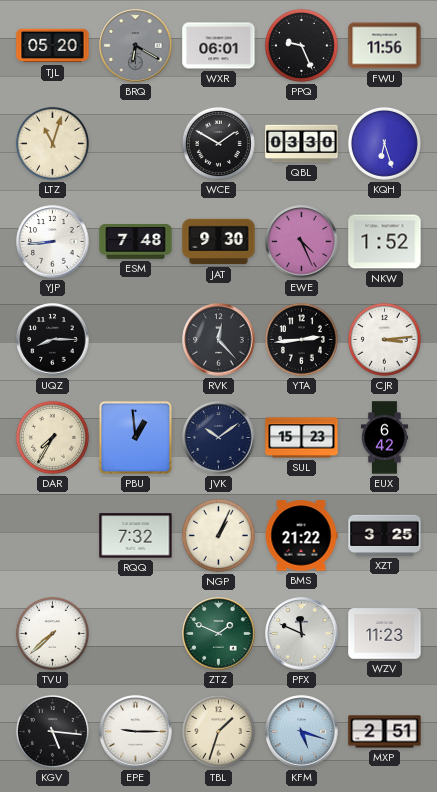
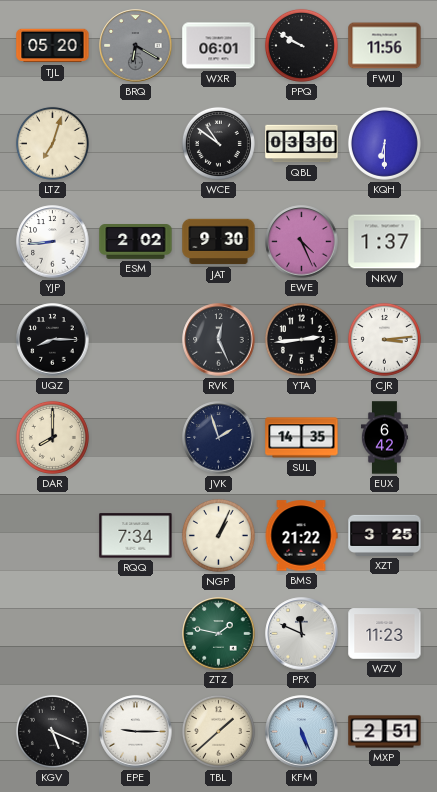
PPQ: 9:26 -> 9:50
LTZ: 11:03 -> 7:03
WCE: 1:50 -> 10:51
KQH: 6:27 -> 6:30
ESM: 7:48 -> 2:02
NKW: 1:52 -> 1:37
RVK: 12:23 -> 12:26
DAR: 7:35 -> 8:00
PBU: 12:59 -> none
JVK: 10:09 -> 1:57
SUL: 15:23 -> 14:35
RQQ: 7:32 -> 7:34
TVU: 7:38 -> none
ZTZ: 1:49 -> 1:47
KGV: 5:16 -> 5:19
TBL: 1:33 -> 1:38
KFM: 5:18 -> 5:26
